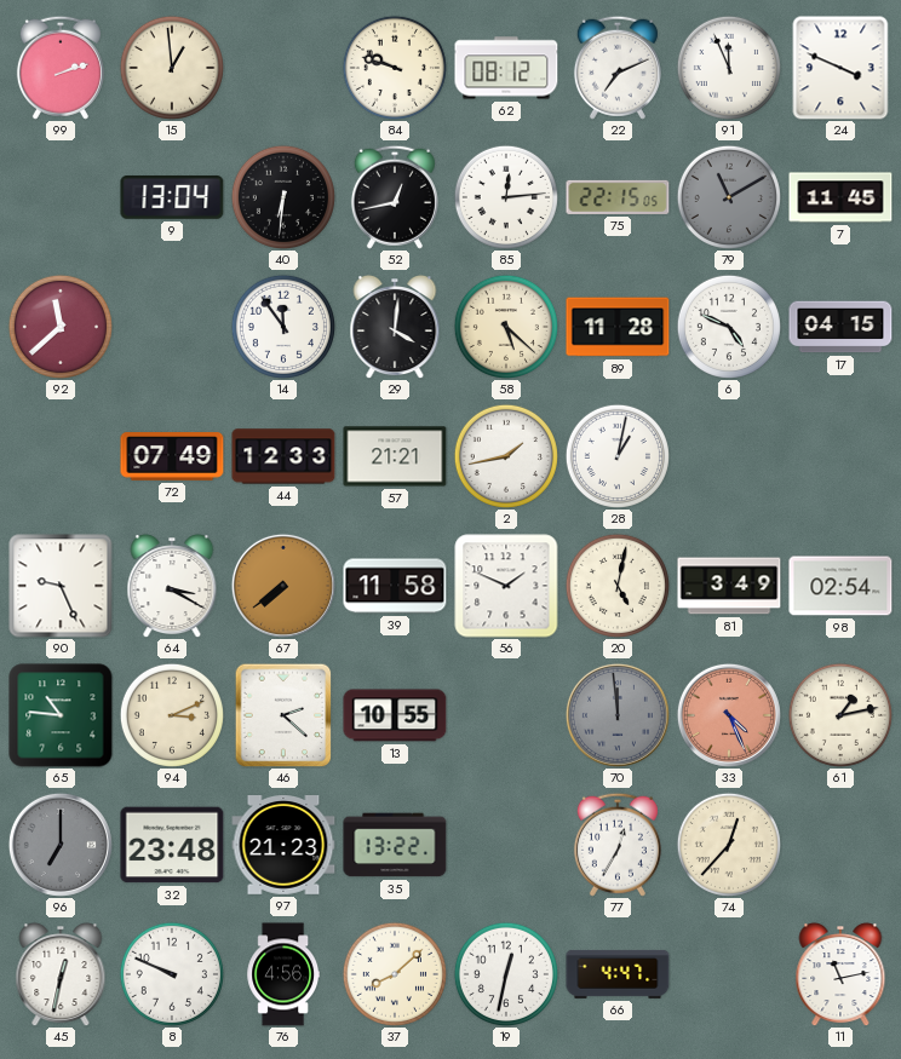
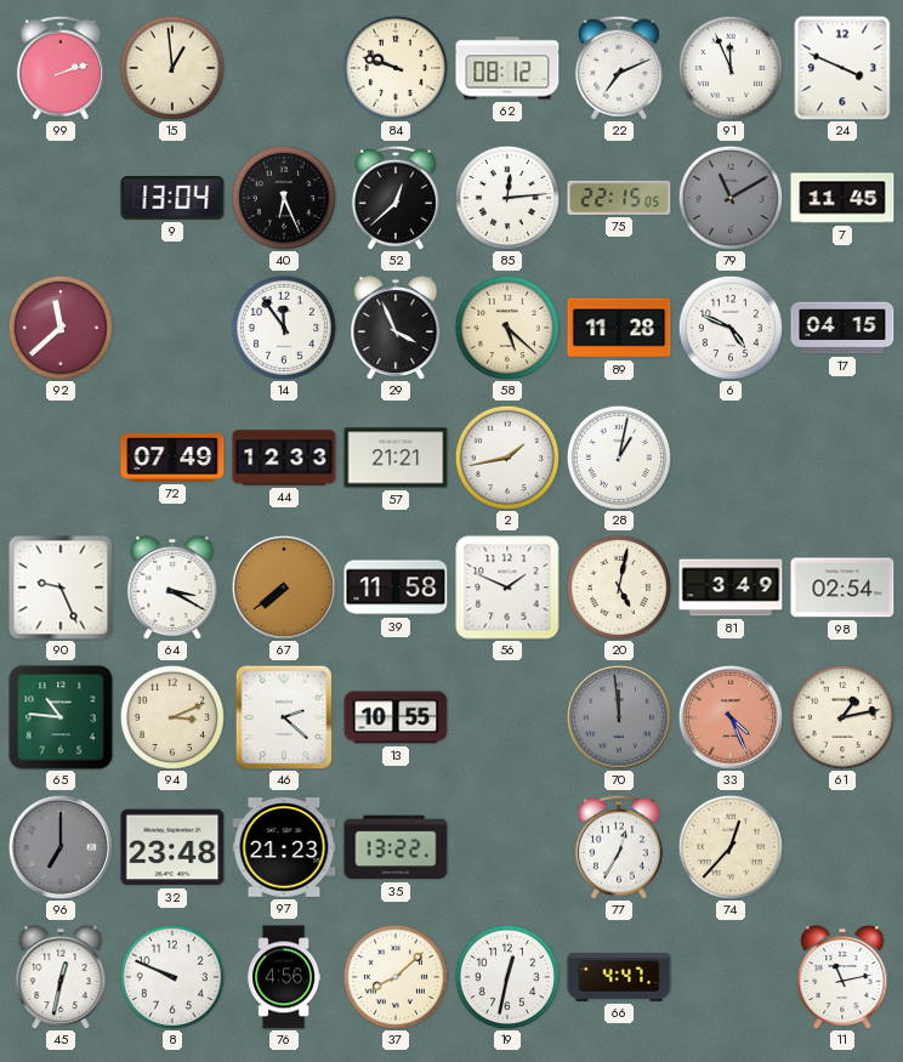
40: 6:31 -> 6:26
52: 12:43 -> 12:38
29: 4:01 -> 3:56
